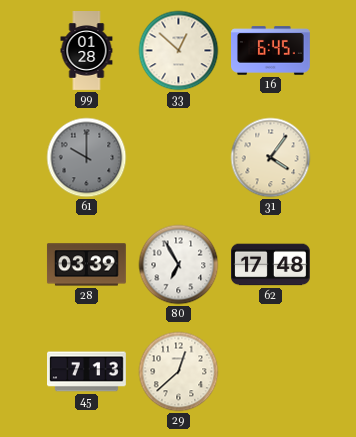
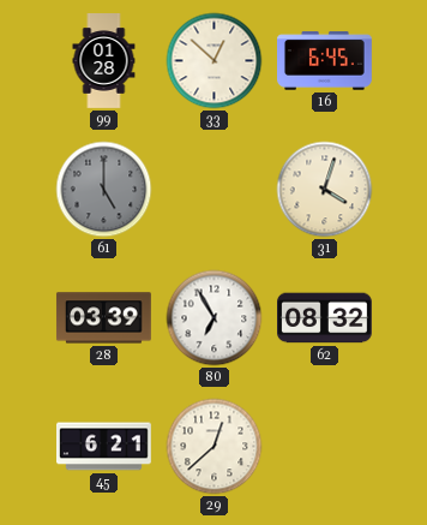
61: 10:00 -> 5:00
31: 4:06 -> 4:03
62: 17:48 -> 08:32
45: 7:13 -> 6:21
